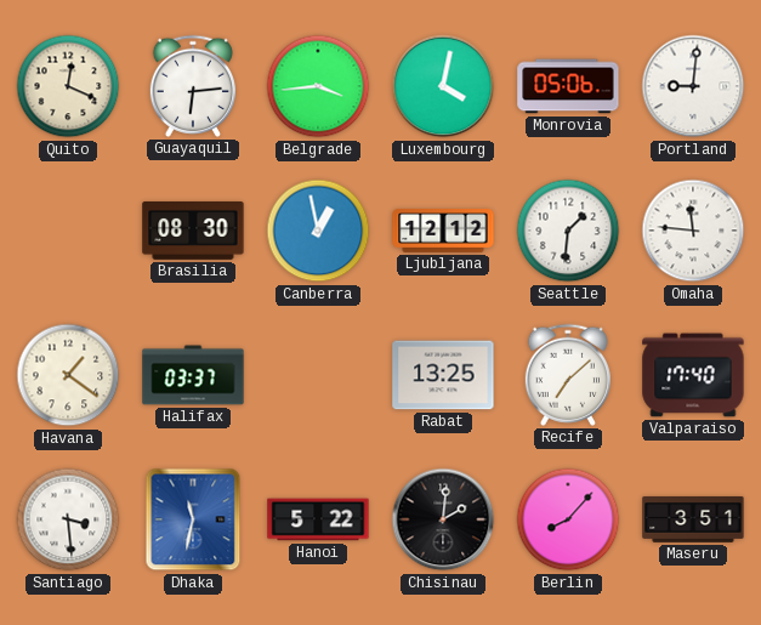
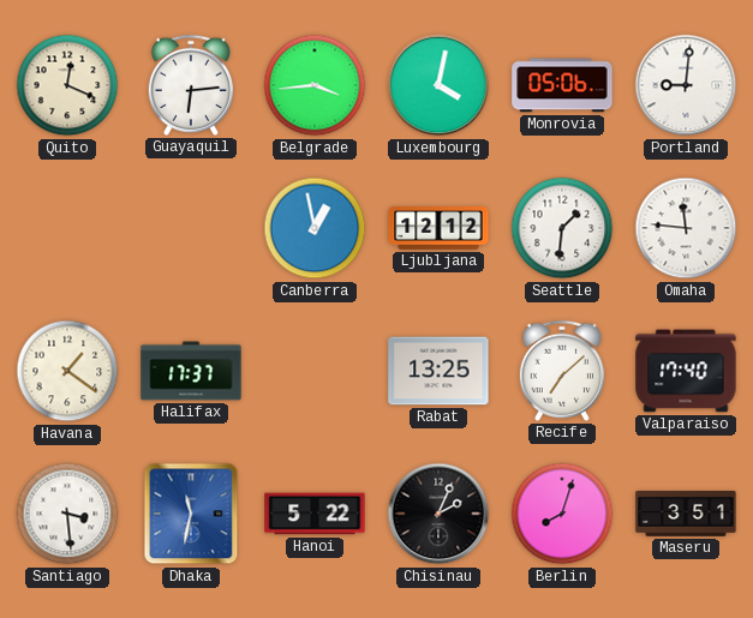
Brasilia: 08:30 -> none
Halifax: 03:37 -> 17:37
Chisinau: 2:01 -> 2:04
Berlin: 8:07 -> 8:03
